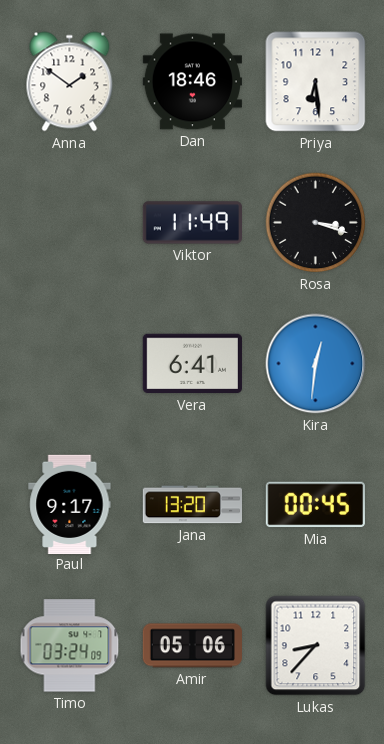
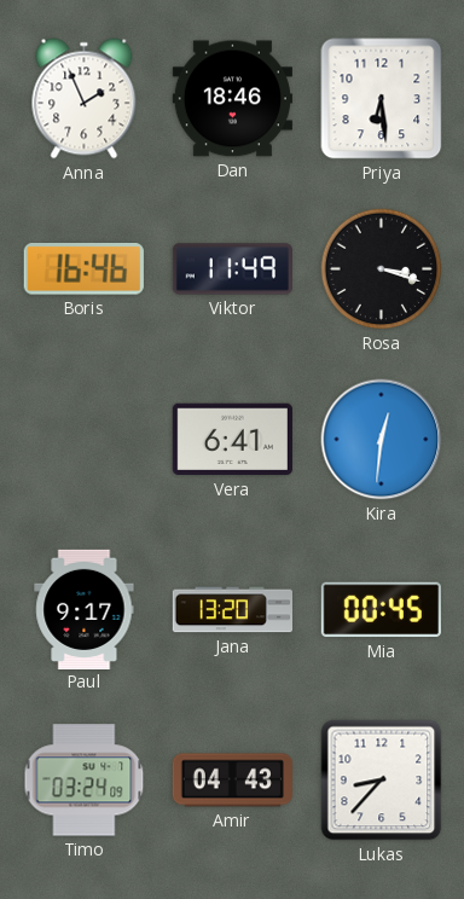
Anna: 1:51 -> 1:56
Boris: none -> 16:46
Amir: 05:06 -> 04:43
